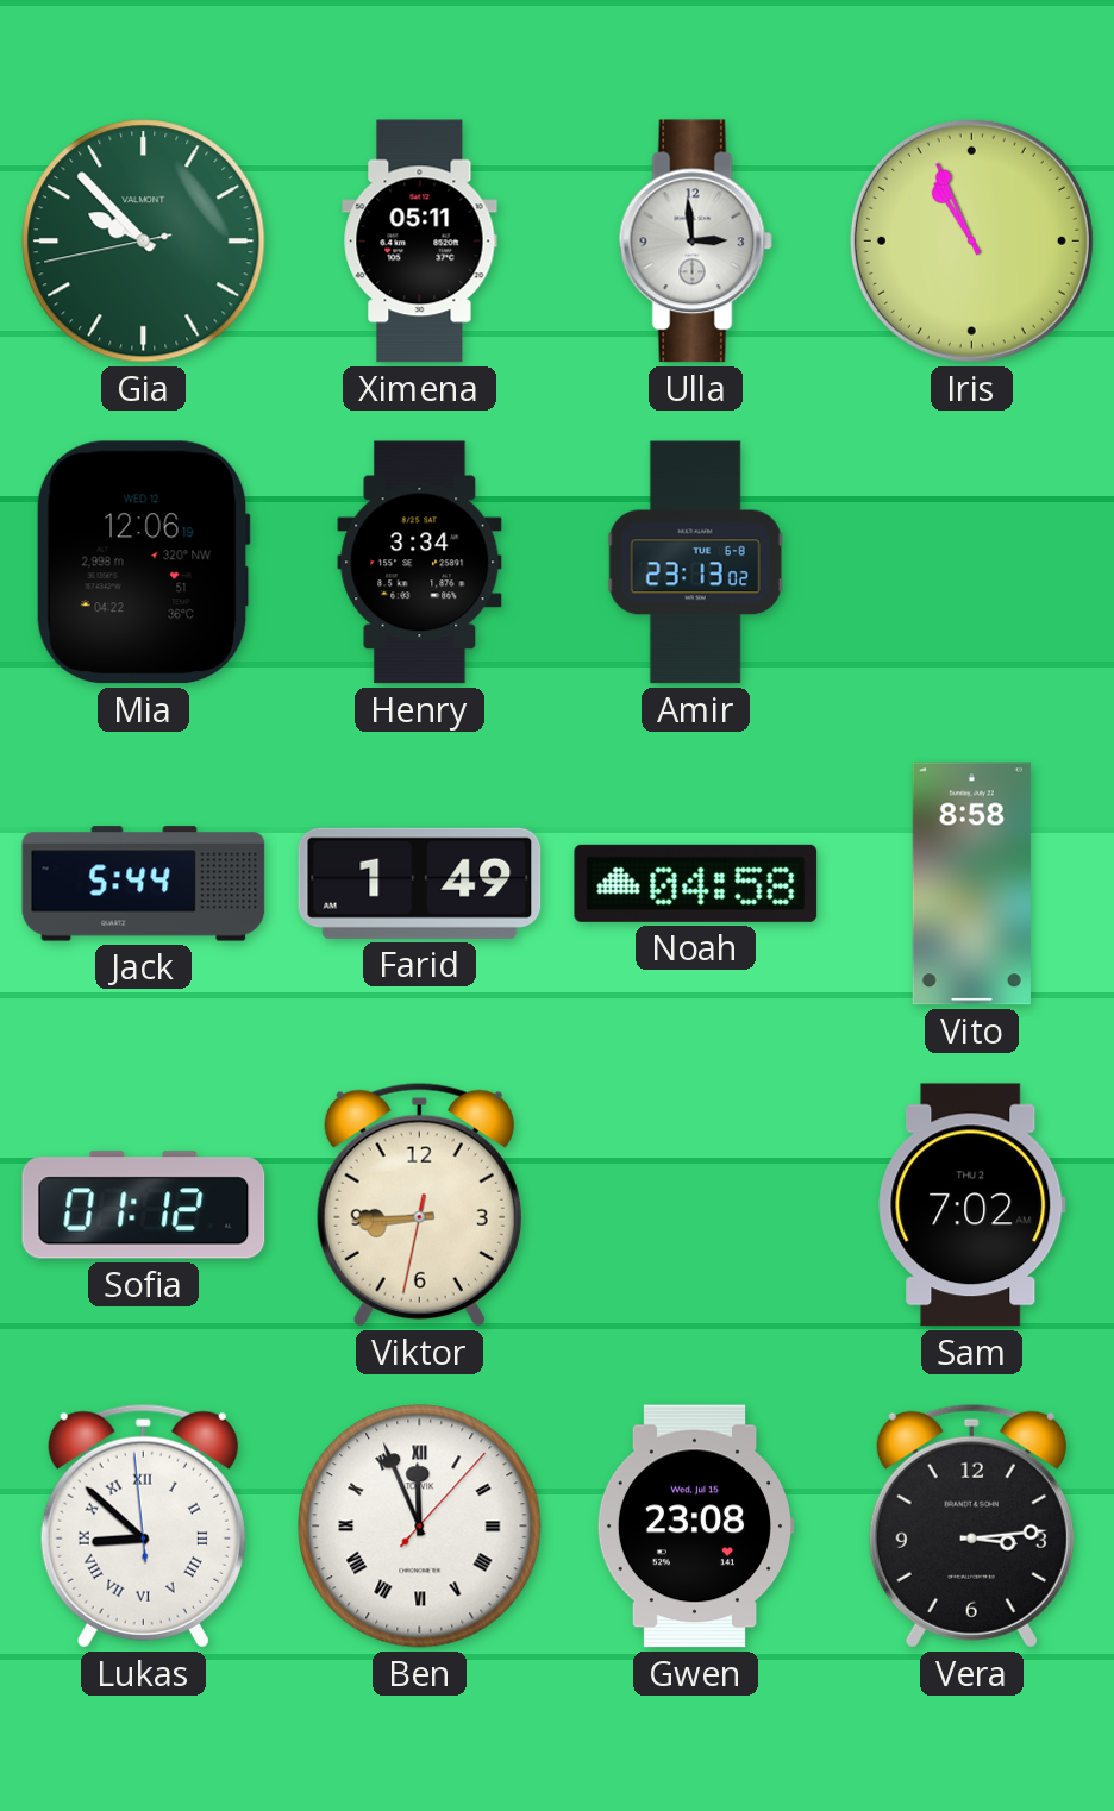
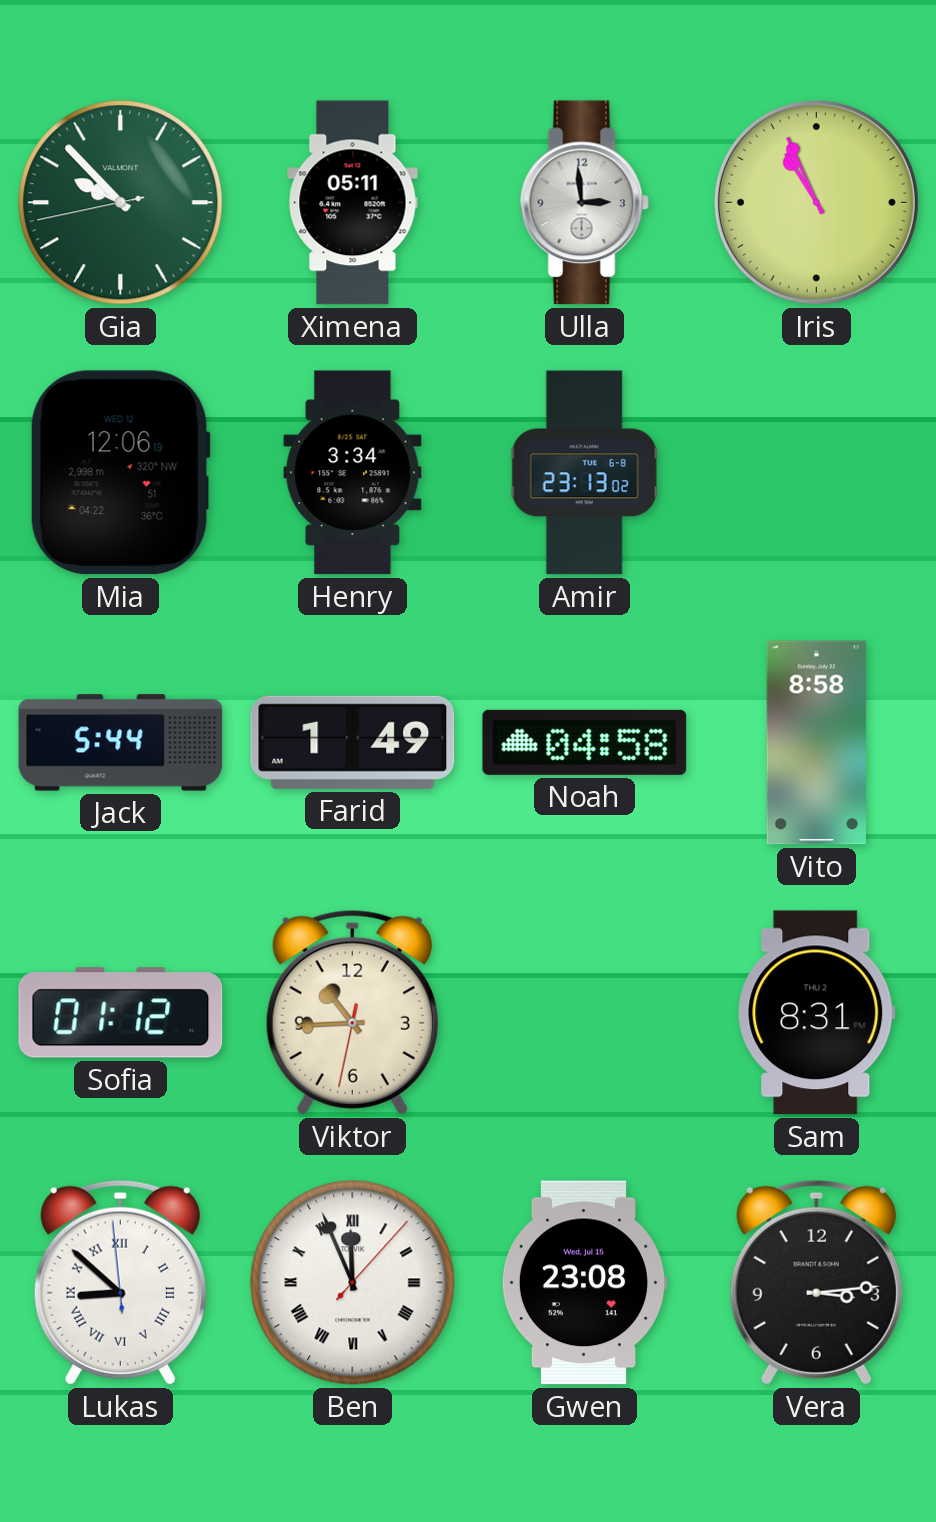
Viktor: 8:44 -> 10:44
Sam: 7:02 -> 8:31
